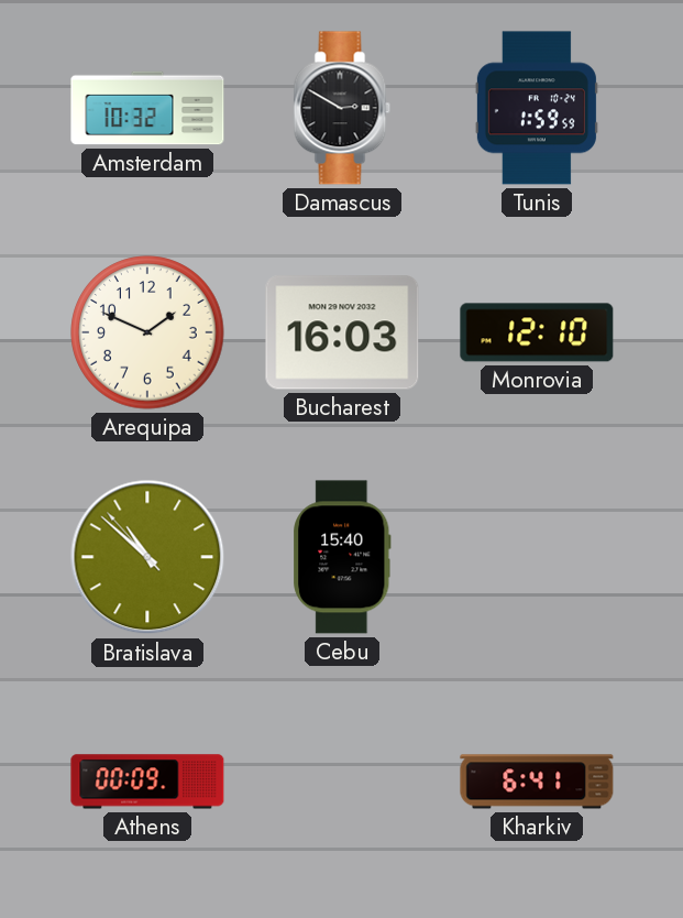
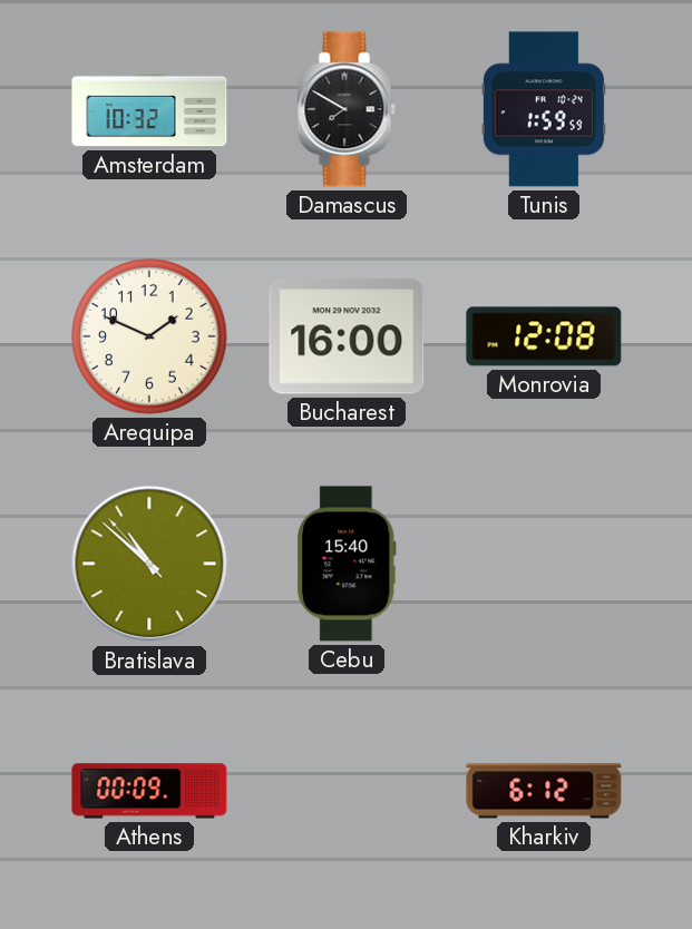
Damascus: 2:50 -> 7:50
Bucharest: 16:03 -> 16:00
Monrovia: 12:10 -> 12:08
Kharkiv: 6:41 -> 6:12
